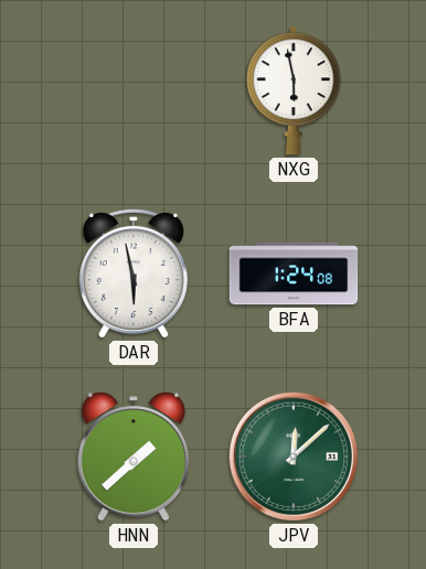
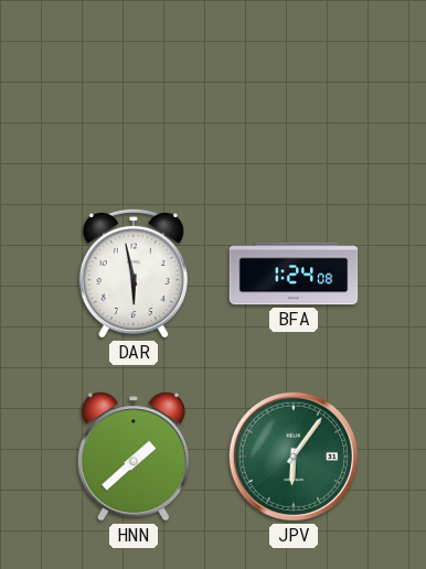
NXG: 5:58 -> none
JPV: 12:08 -> 6:06
